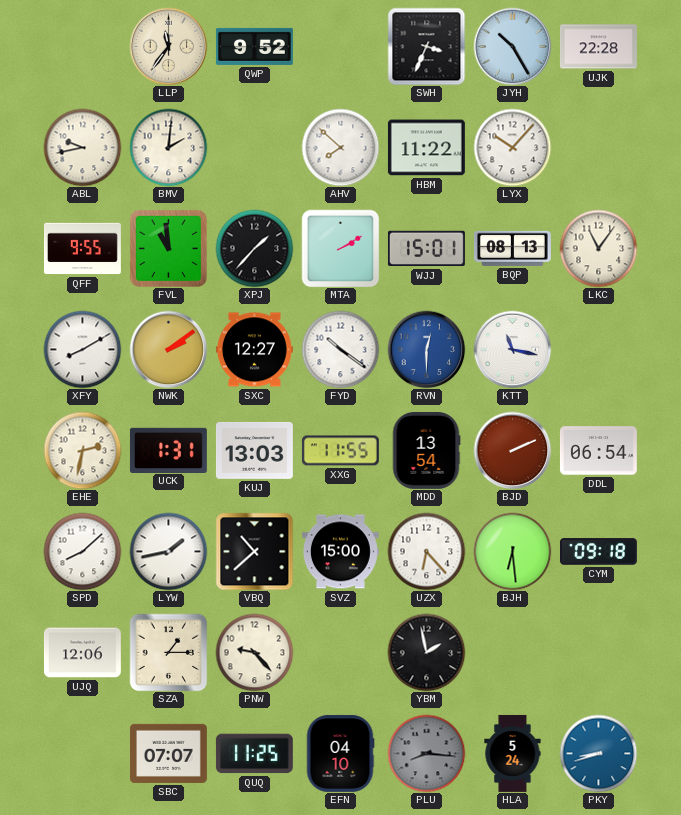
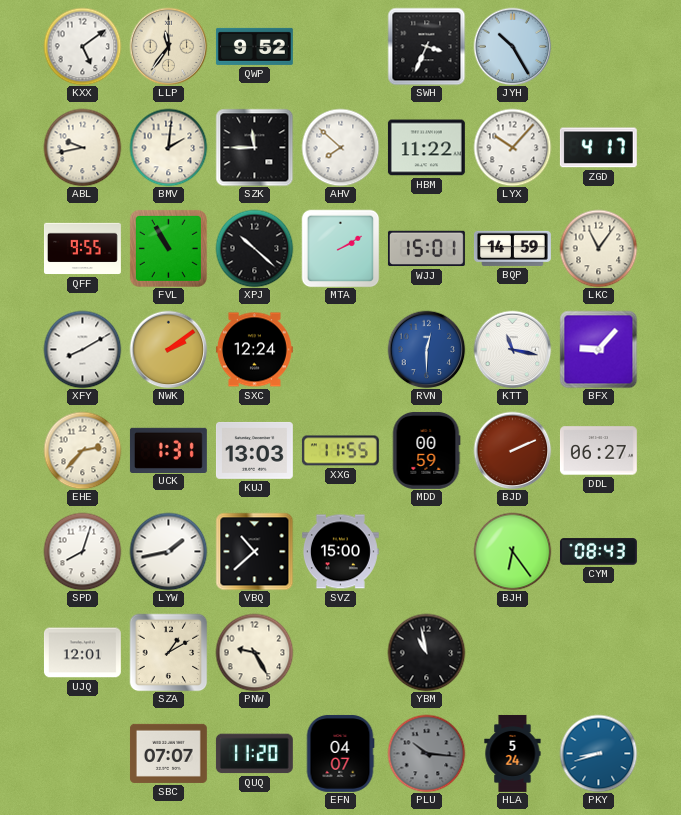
KXX: none -> 5:09
UJK: 22:28 -> none
SZK: none -> 11:45
ZGD: none -> 4:17
FVL: 10:59 -> 10:55
XPJ: 1:37 -> 10:22
BQP: 08:13 -> 14:59
SXC: 12:27 -> 12:24
FYD: 10:21 -> none
BFX: none -> 9:07
EHE: 2:32 -> 2:37
MDD: 13:54 -> 00:59
DDL: 06:54 -> 06:27
SPD: 8:08 -> 8:03
UZX: 6:23 -> none
BJH: 6:29 -> 6:24
CYM: 09:18 -> 08:43
UJQ: 12:06 -> 12:01
SZA: 1:15 -> 1:10
PNW: 9:23 -> 9:25
YBM: 1:58 -> 10:58
QUQ: 11:25 -> 11:20
EFN: 04:10 -> 04:07
PLU: 8:16 -> 10:16
